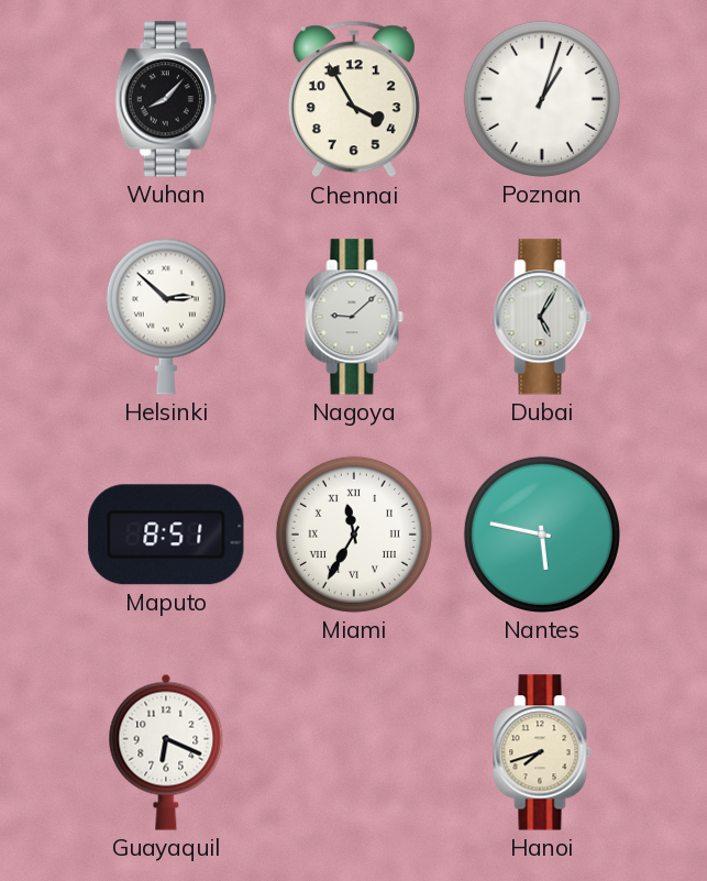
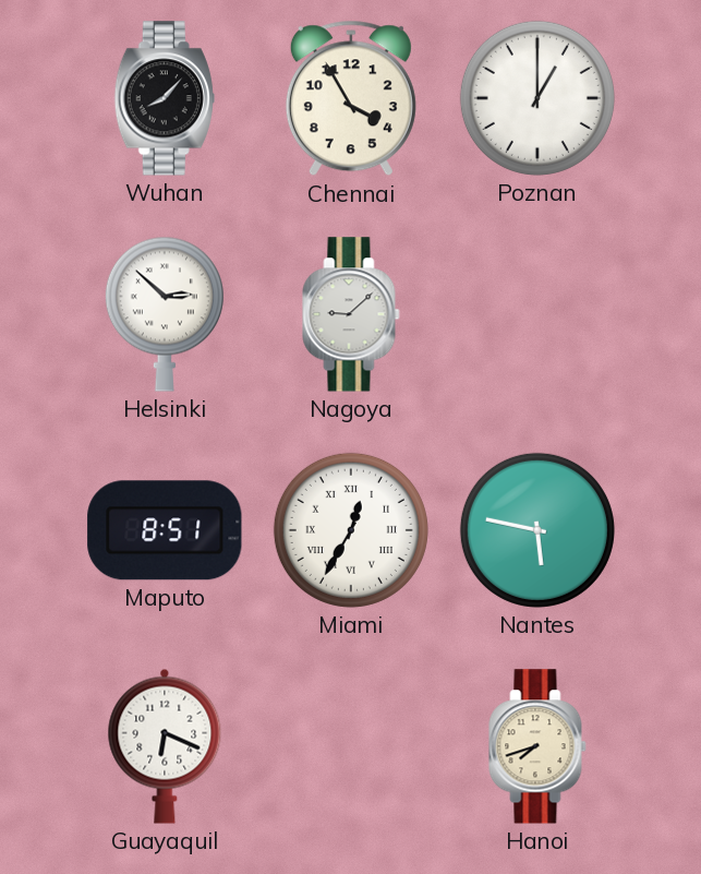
Poznan: 1:03 -> 1:00
Dubai: 5:05 -> none
Miami: 11:35 -> 12:35
